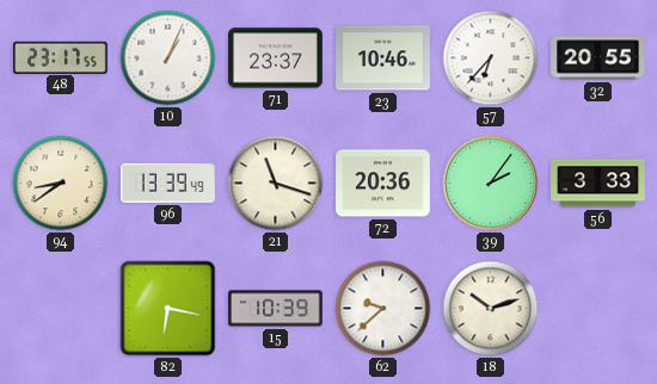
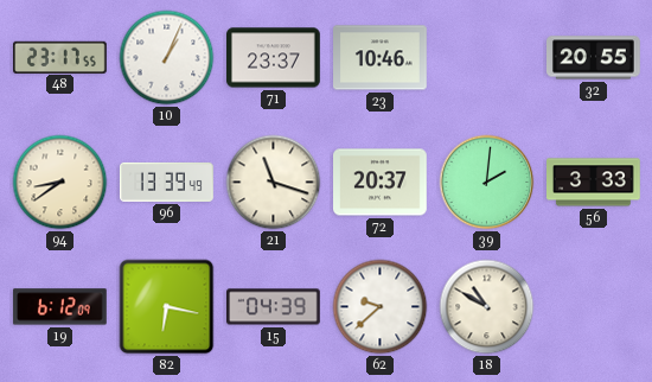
57: 6:37 -> none
72: 20:36 -> 20:37
39: 2:06 -> 2:01
19: none -> 6:12
15: 10:39 -> 04:39
18: 10:12 -> 10:50
